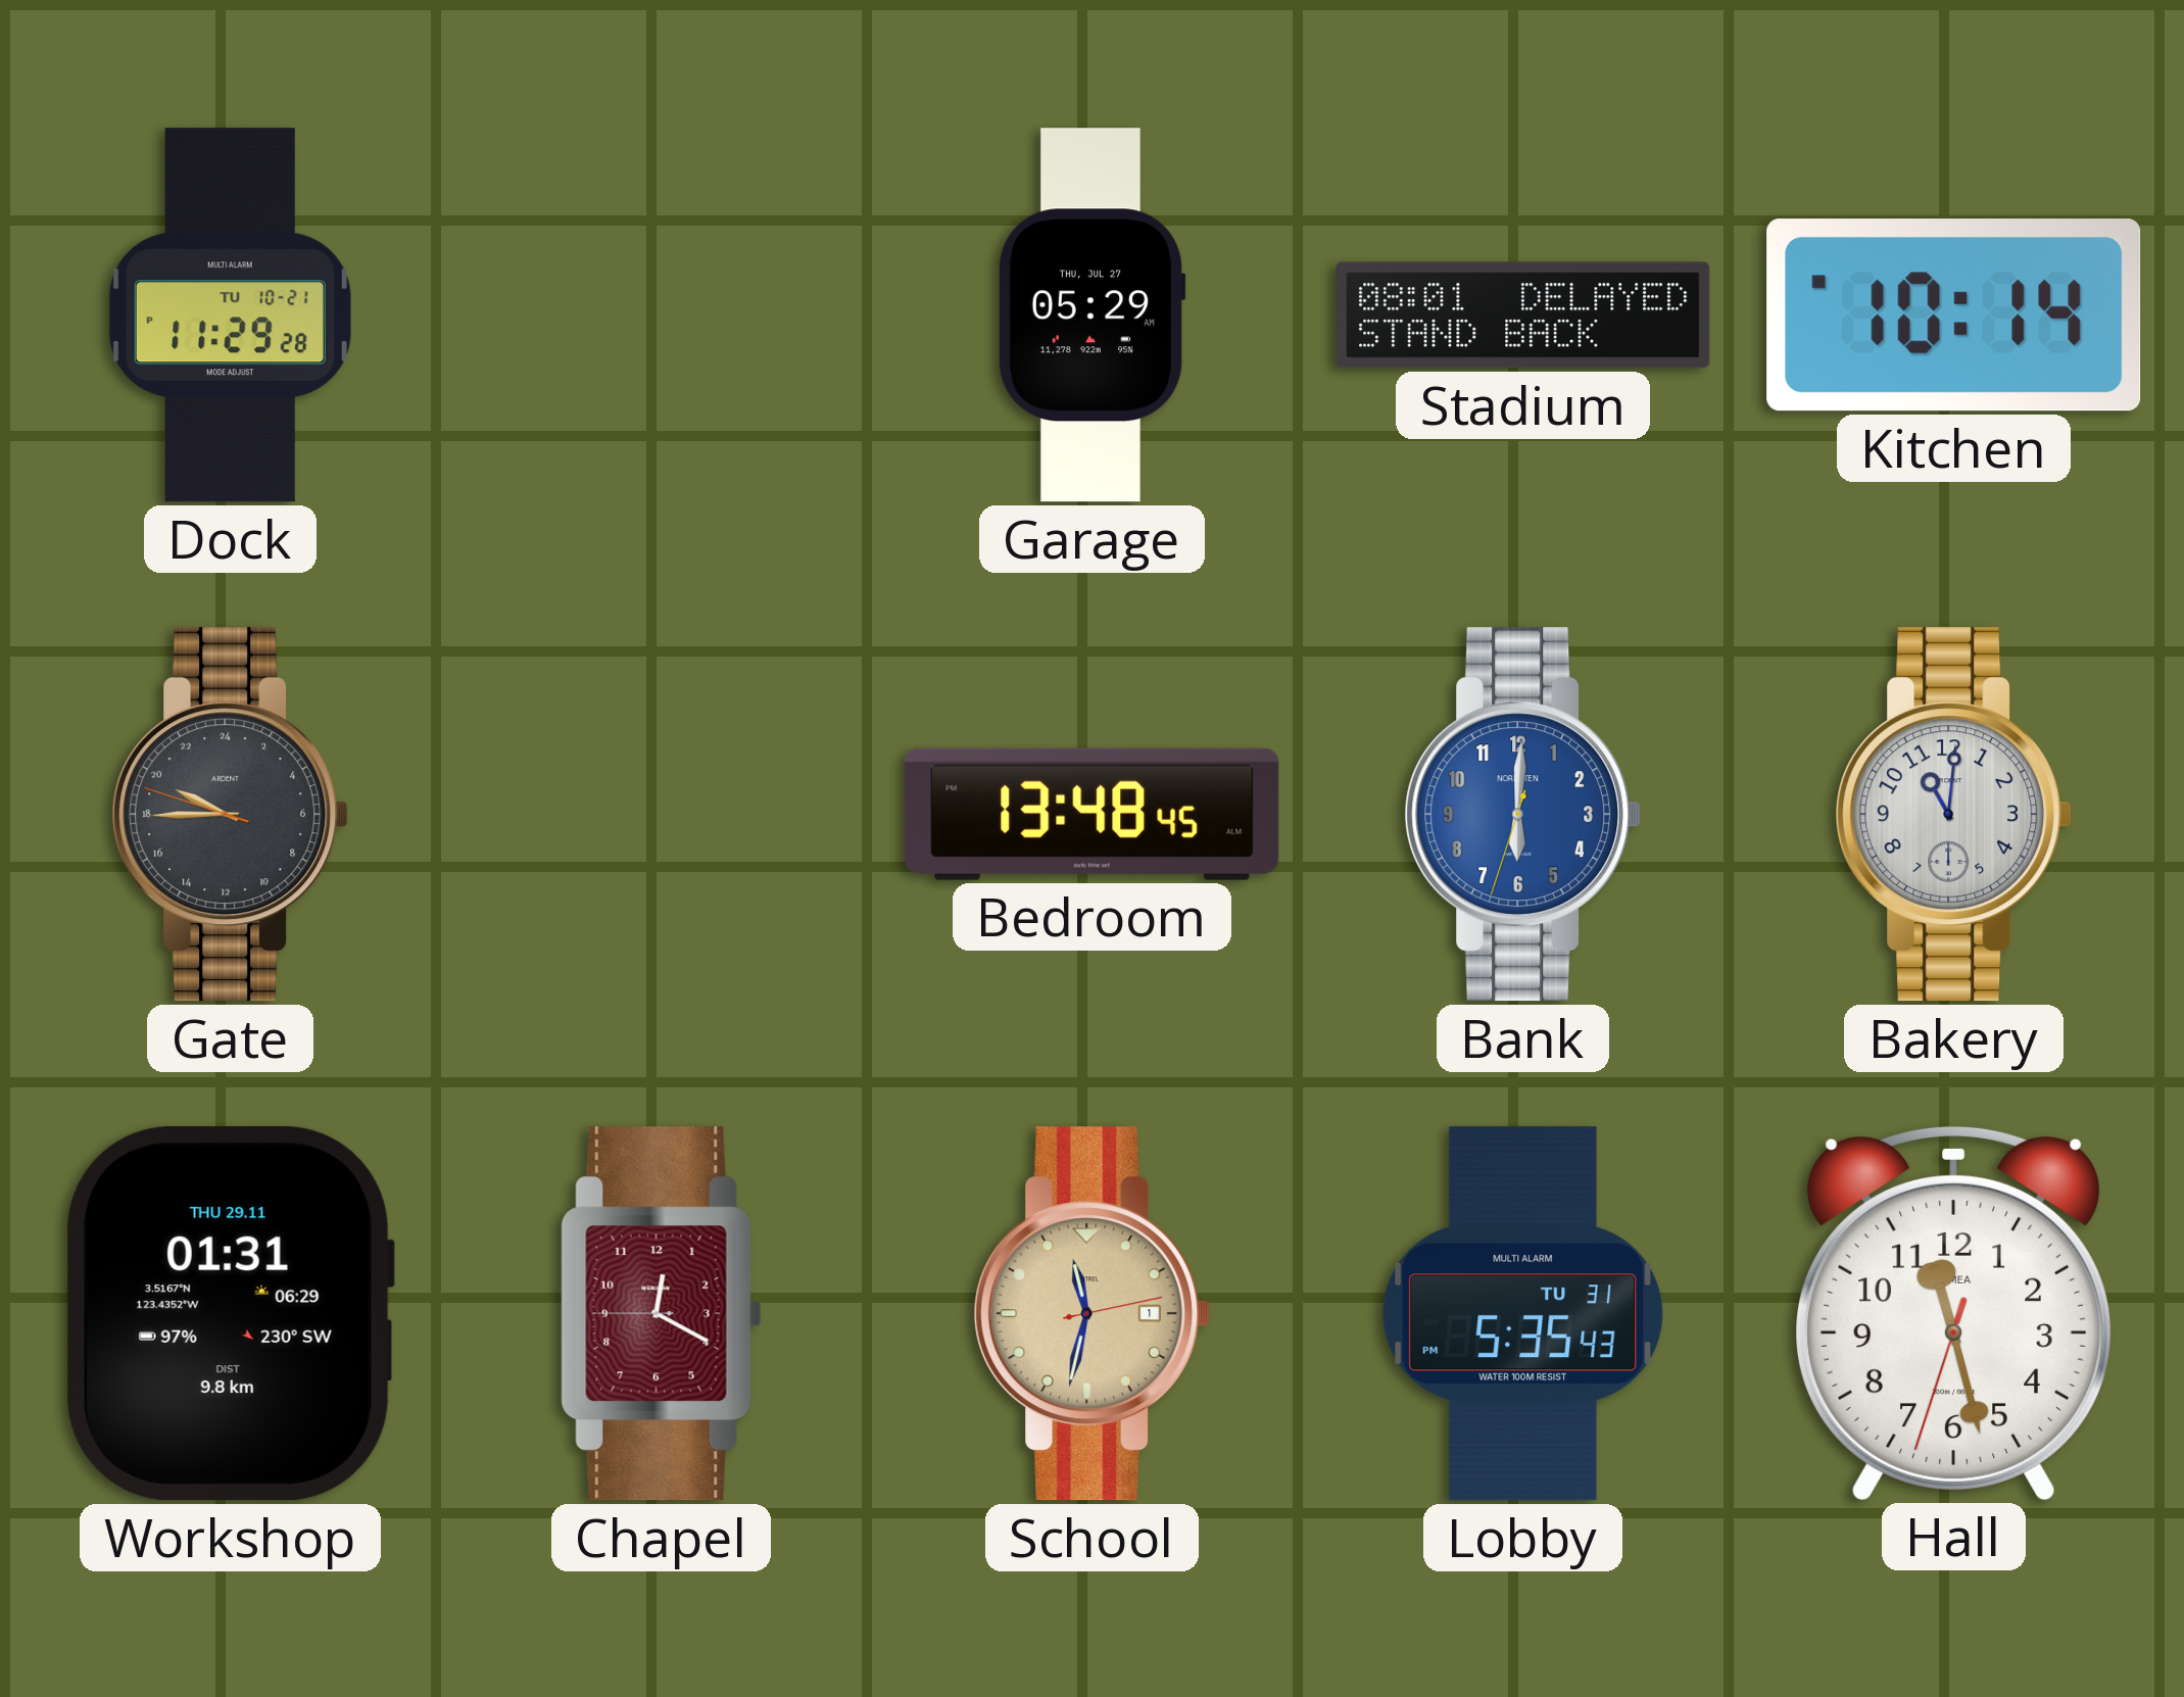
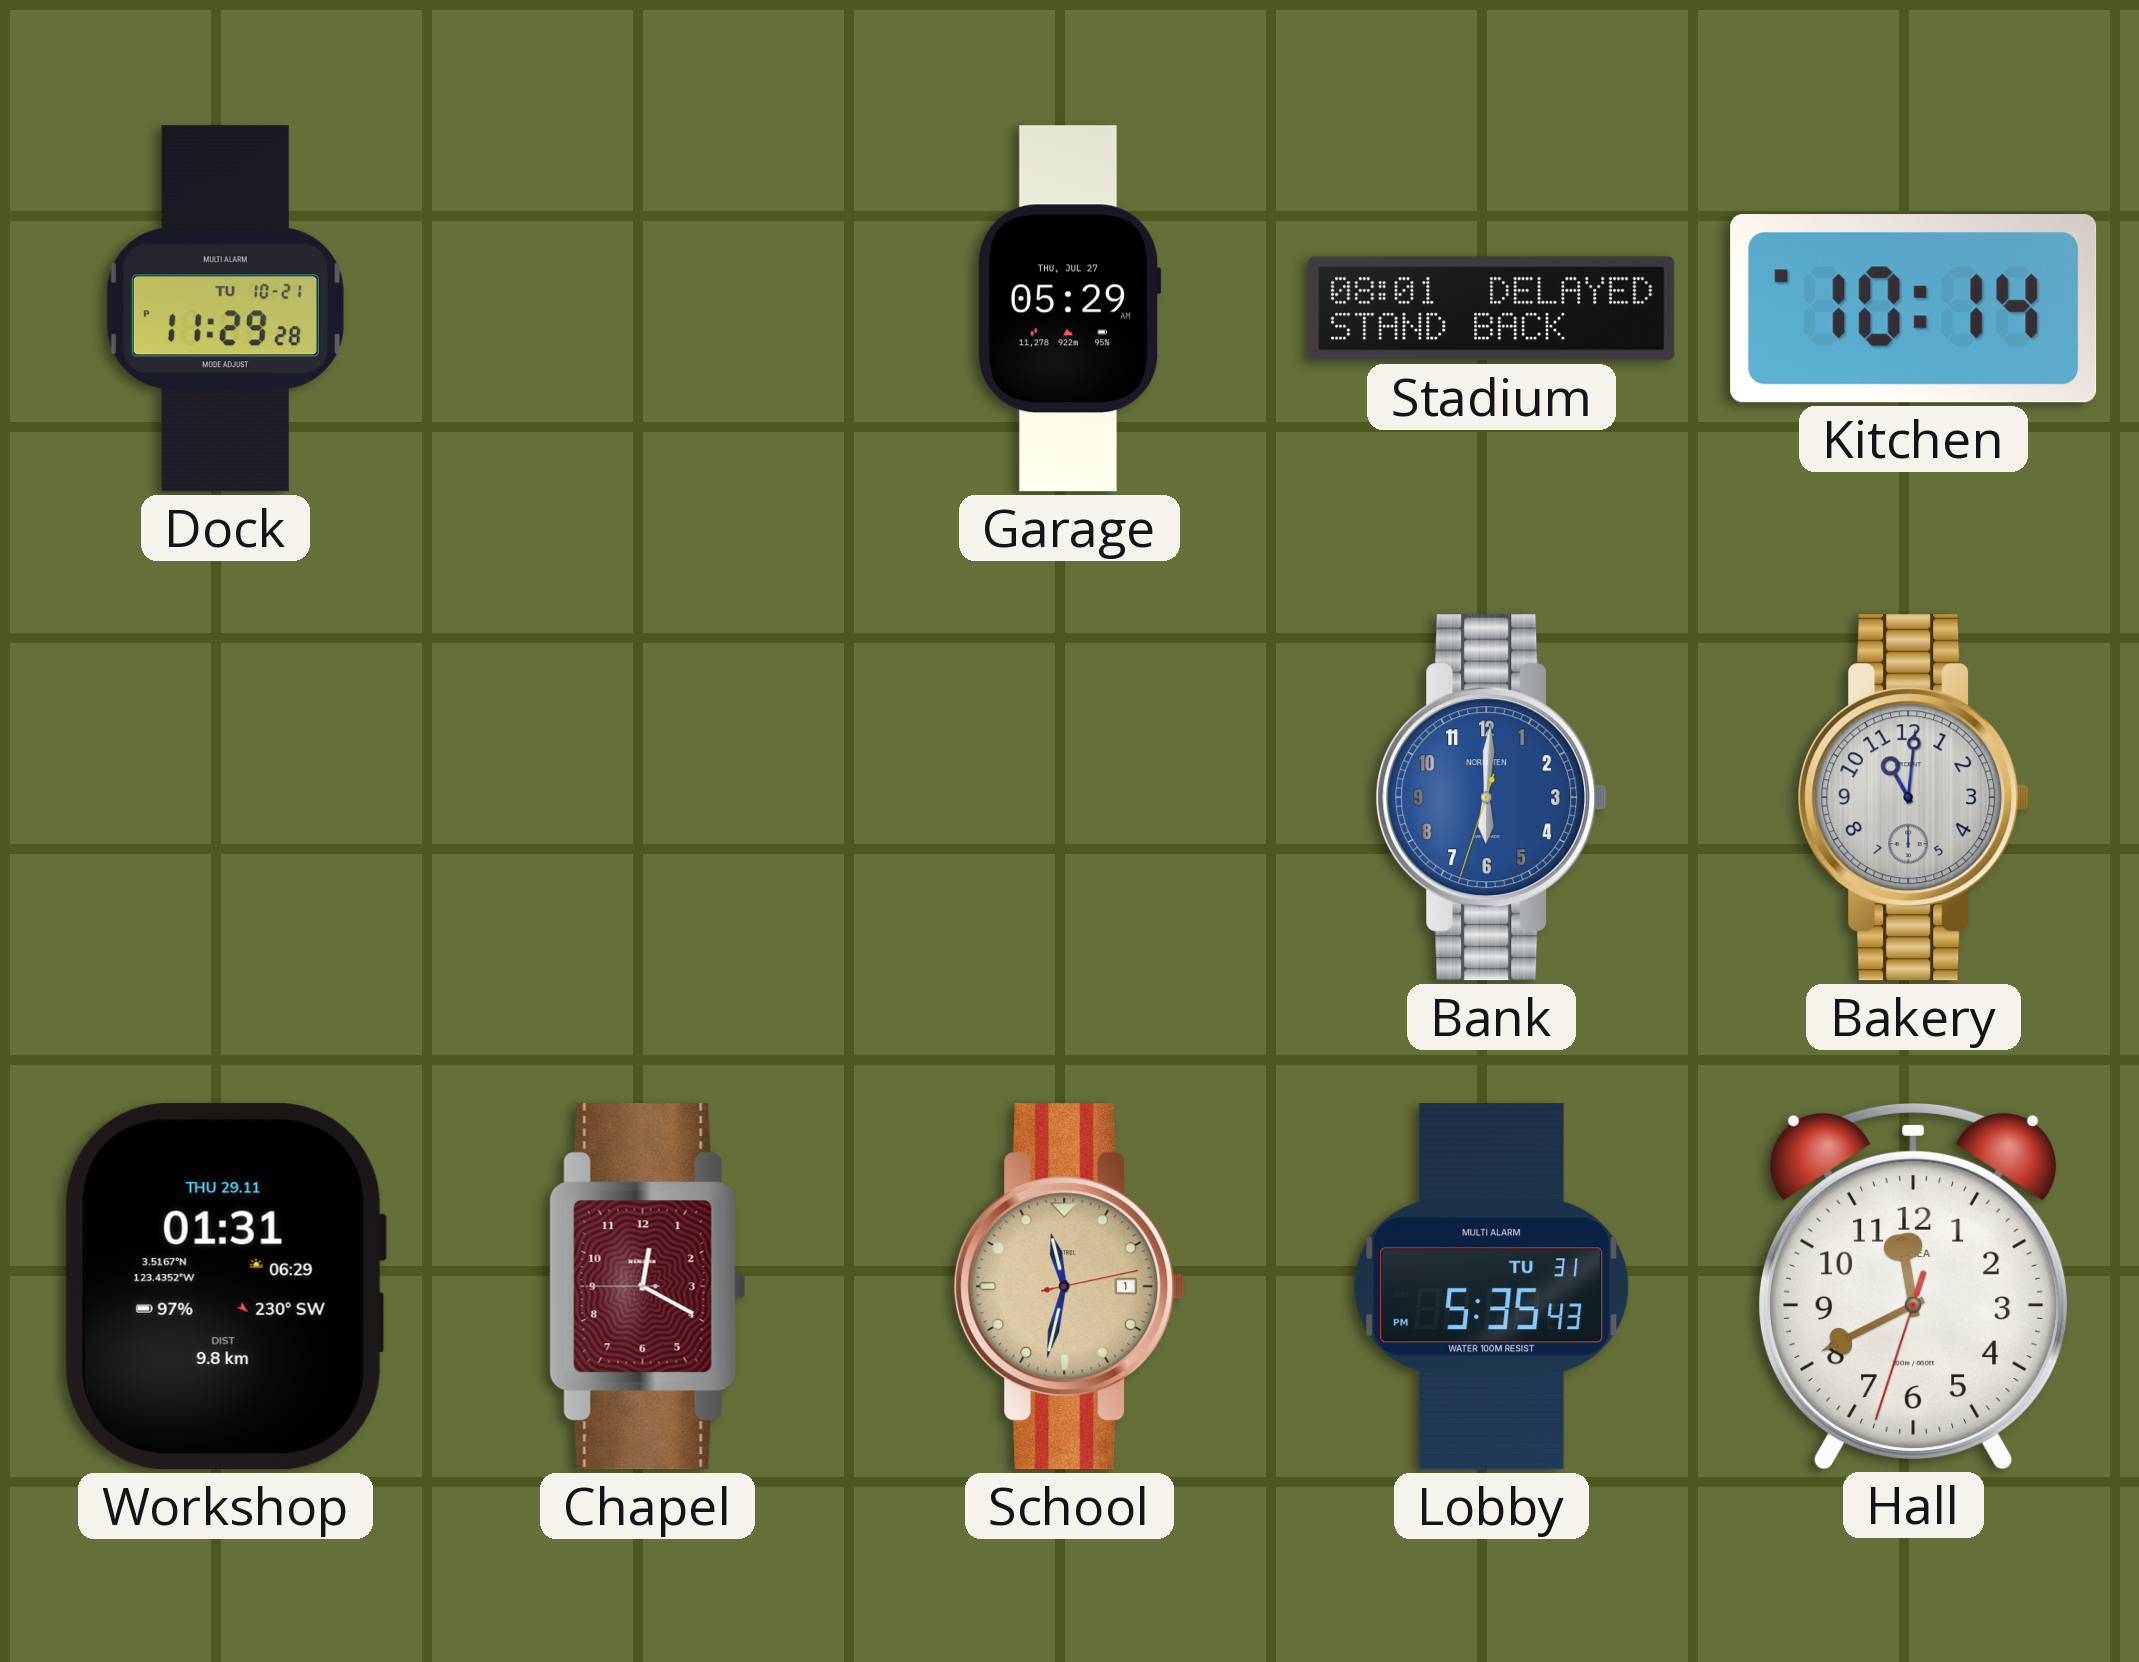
Gate: 19:44 -> none
Bedroom: 13:48 -> none
Hall: 11:27 -> 11:40
